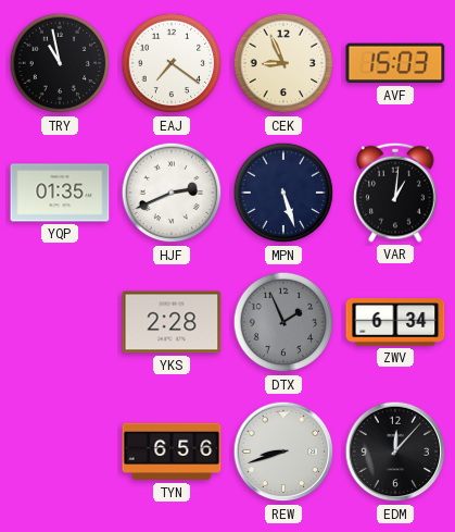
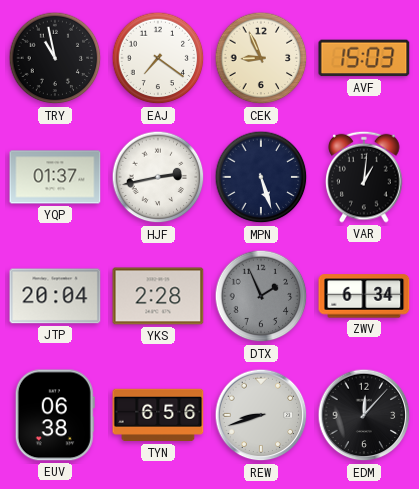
YQP: 01:35 -> 01:37
HJF: 2:41 -> 2:43
JTP: none -> 20:04
EUV: none -> 06:38
